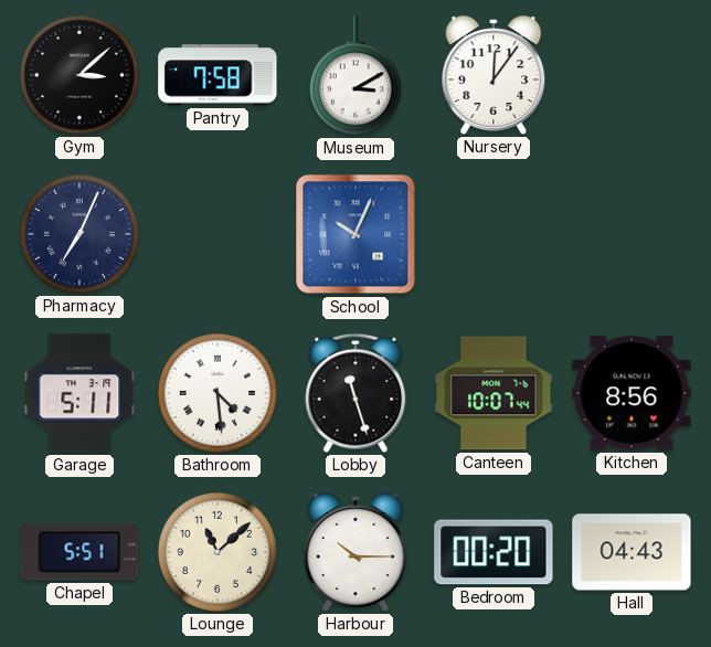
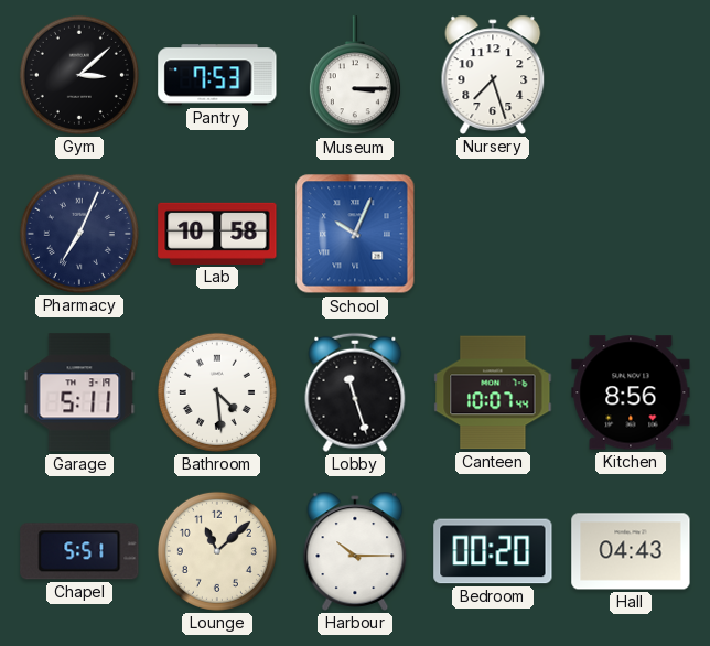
Pantry: 7:58 -> 7:53
Museum: 3:10 -> 3:15
Nursery: 12:06 -> 7:27
Lab: none -> 10:58
